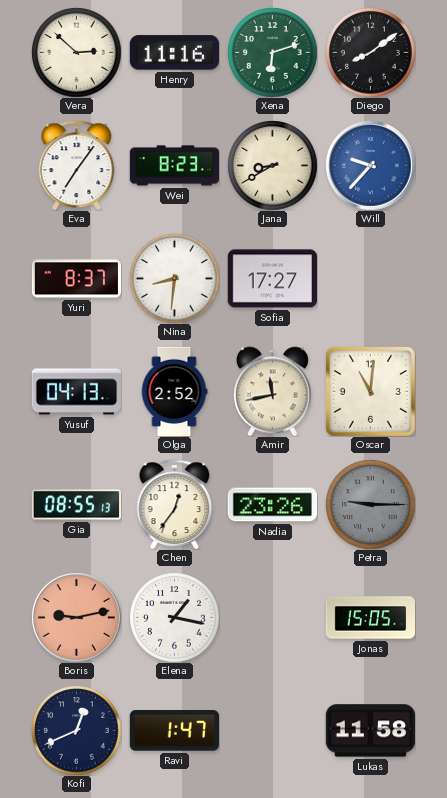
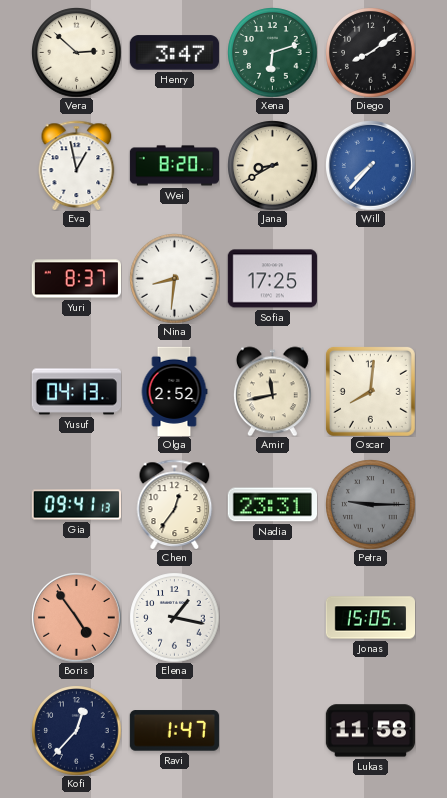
Henry: 11:16 -> 3:47
Eva: 7:06 -> 12:58
Wei: 8:23 -> 8:20
Will: 9:37 -> 7:37
Sofia: 17:27 -> 17:25
Oscar: 11:01 -> 8:01
Gia: 08:55 -> 09:41
Nadia: 23:26 -> 23:31
Boris: 9:13 -> 4:54
Kofi: 12:41 -> 12:37
